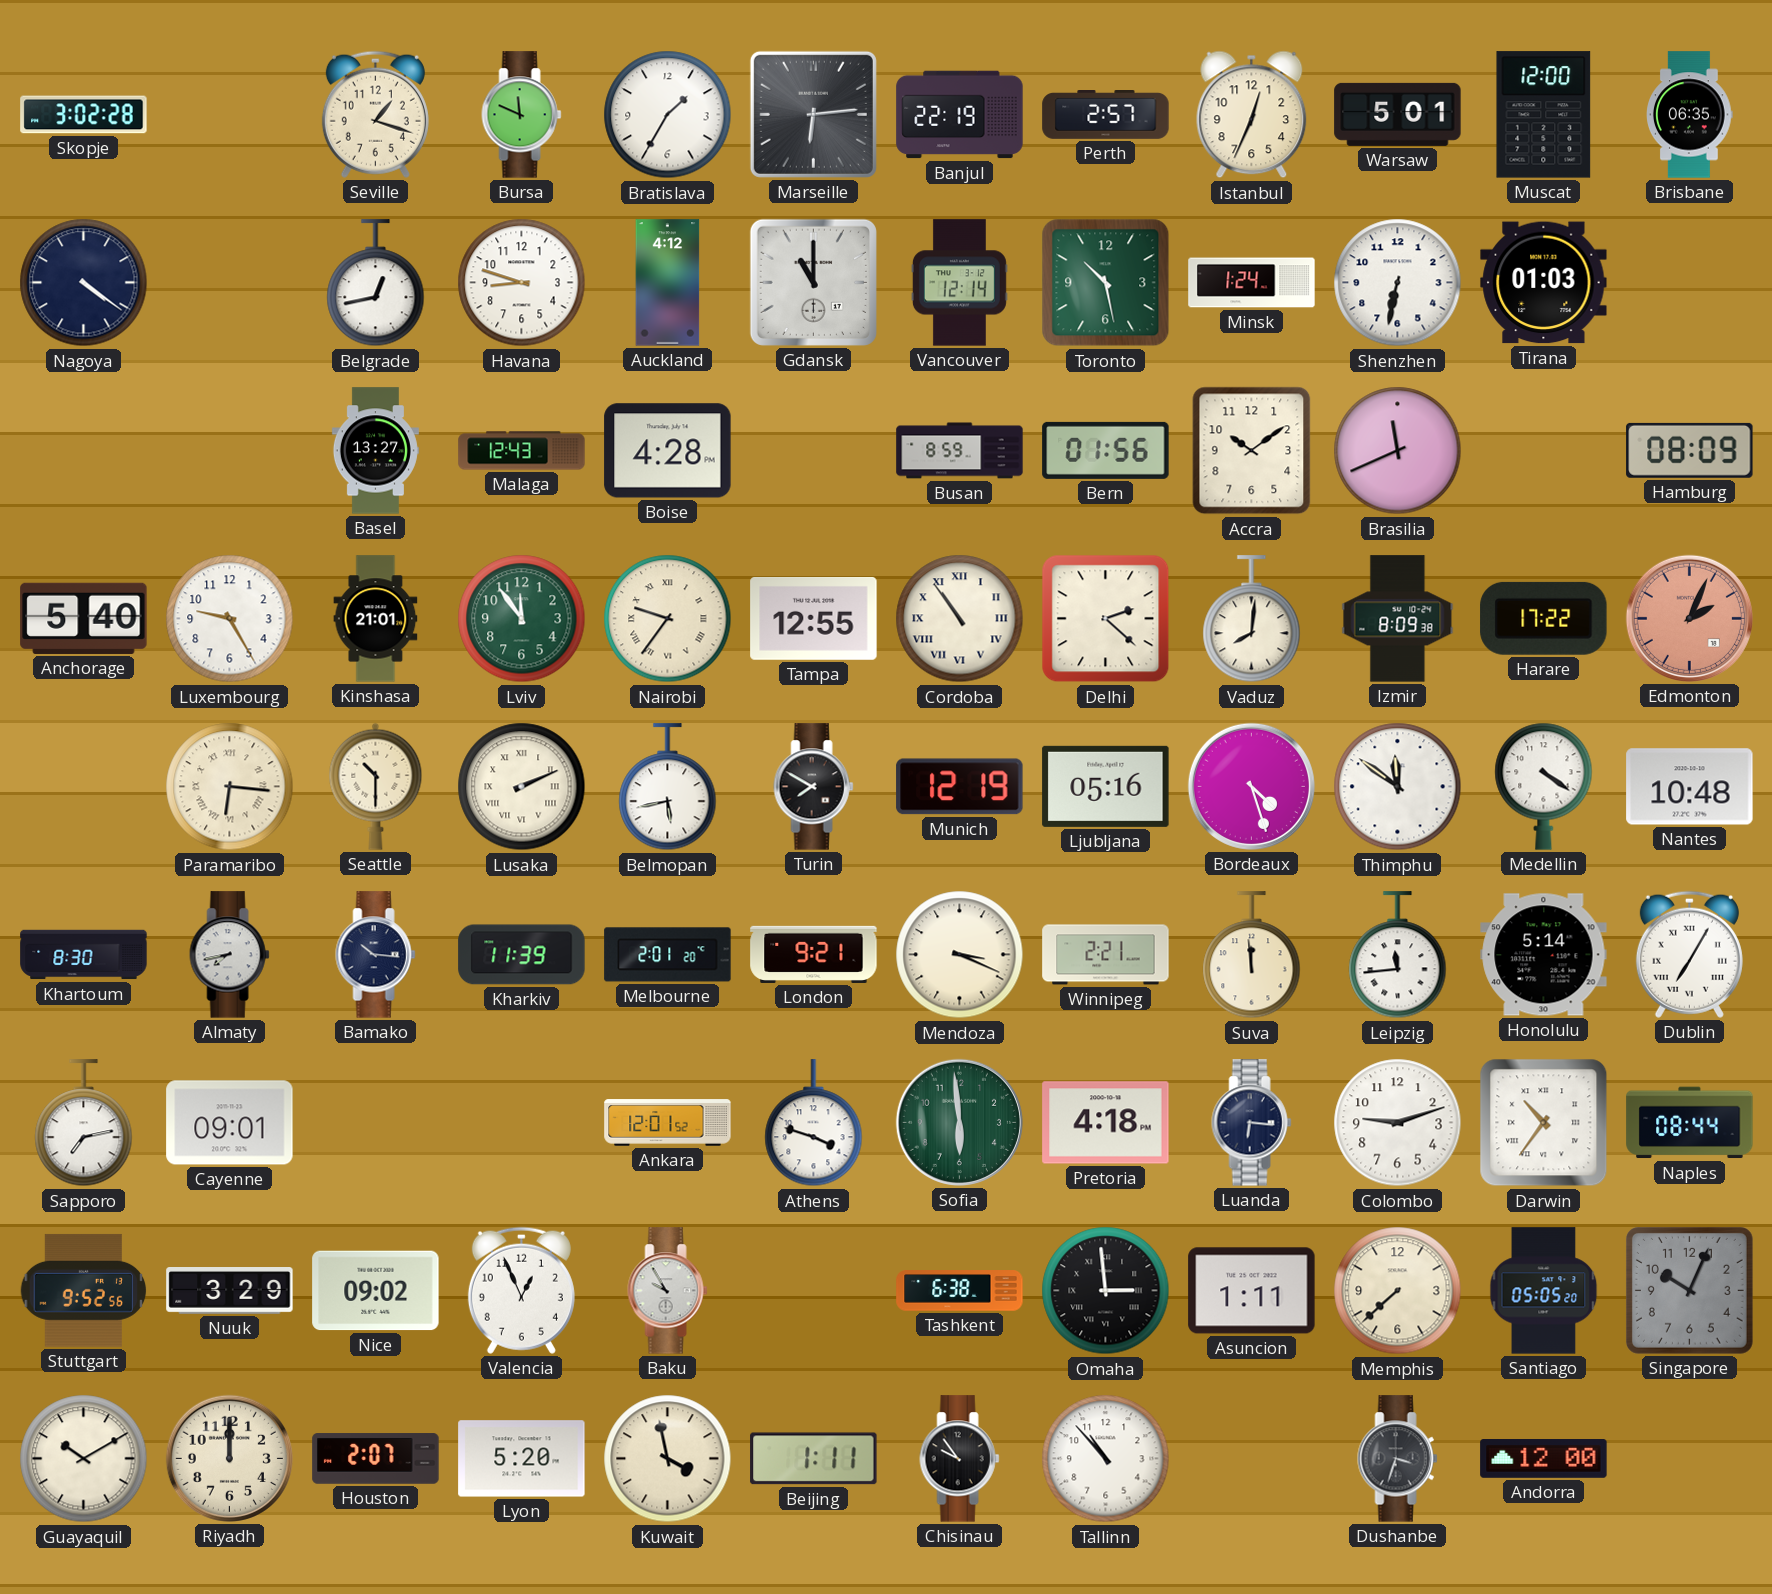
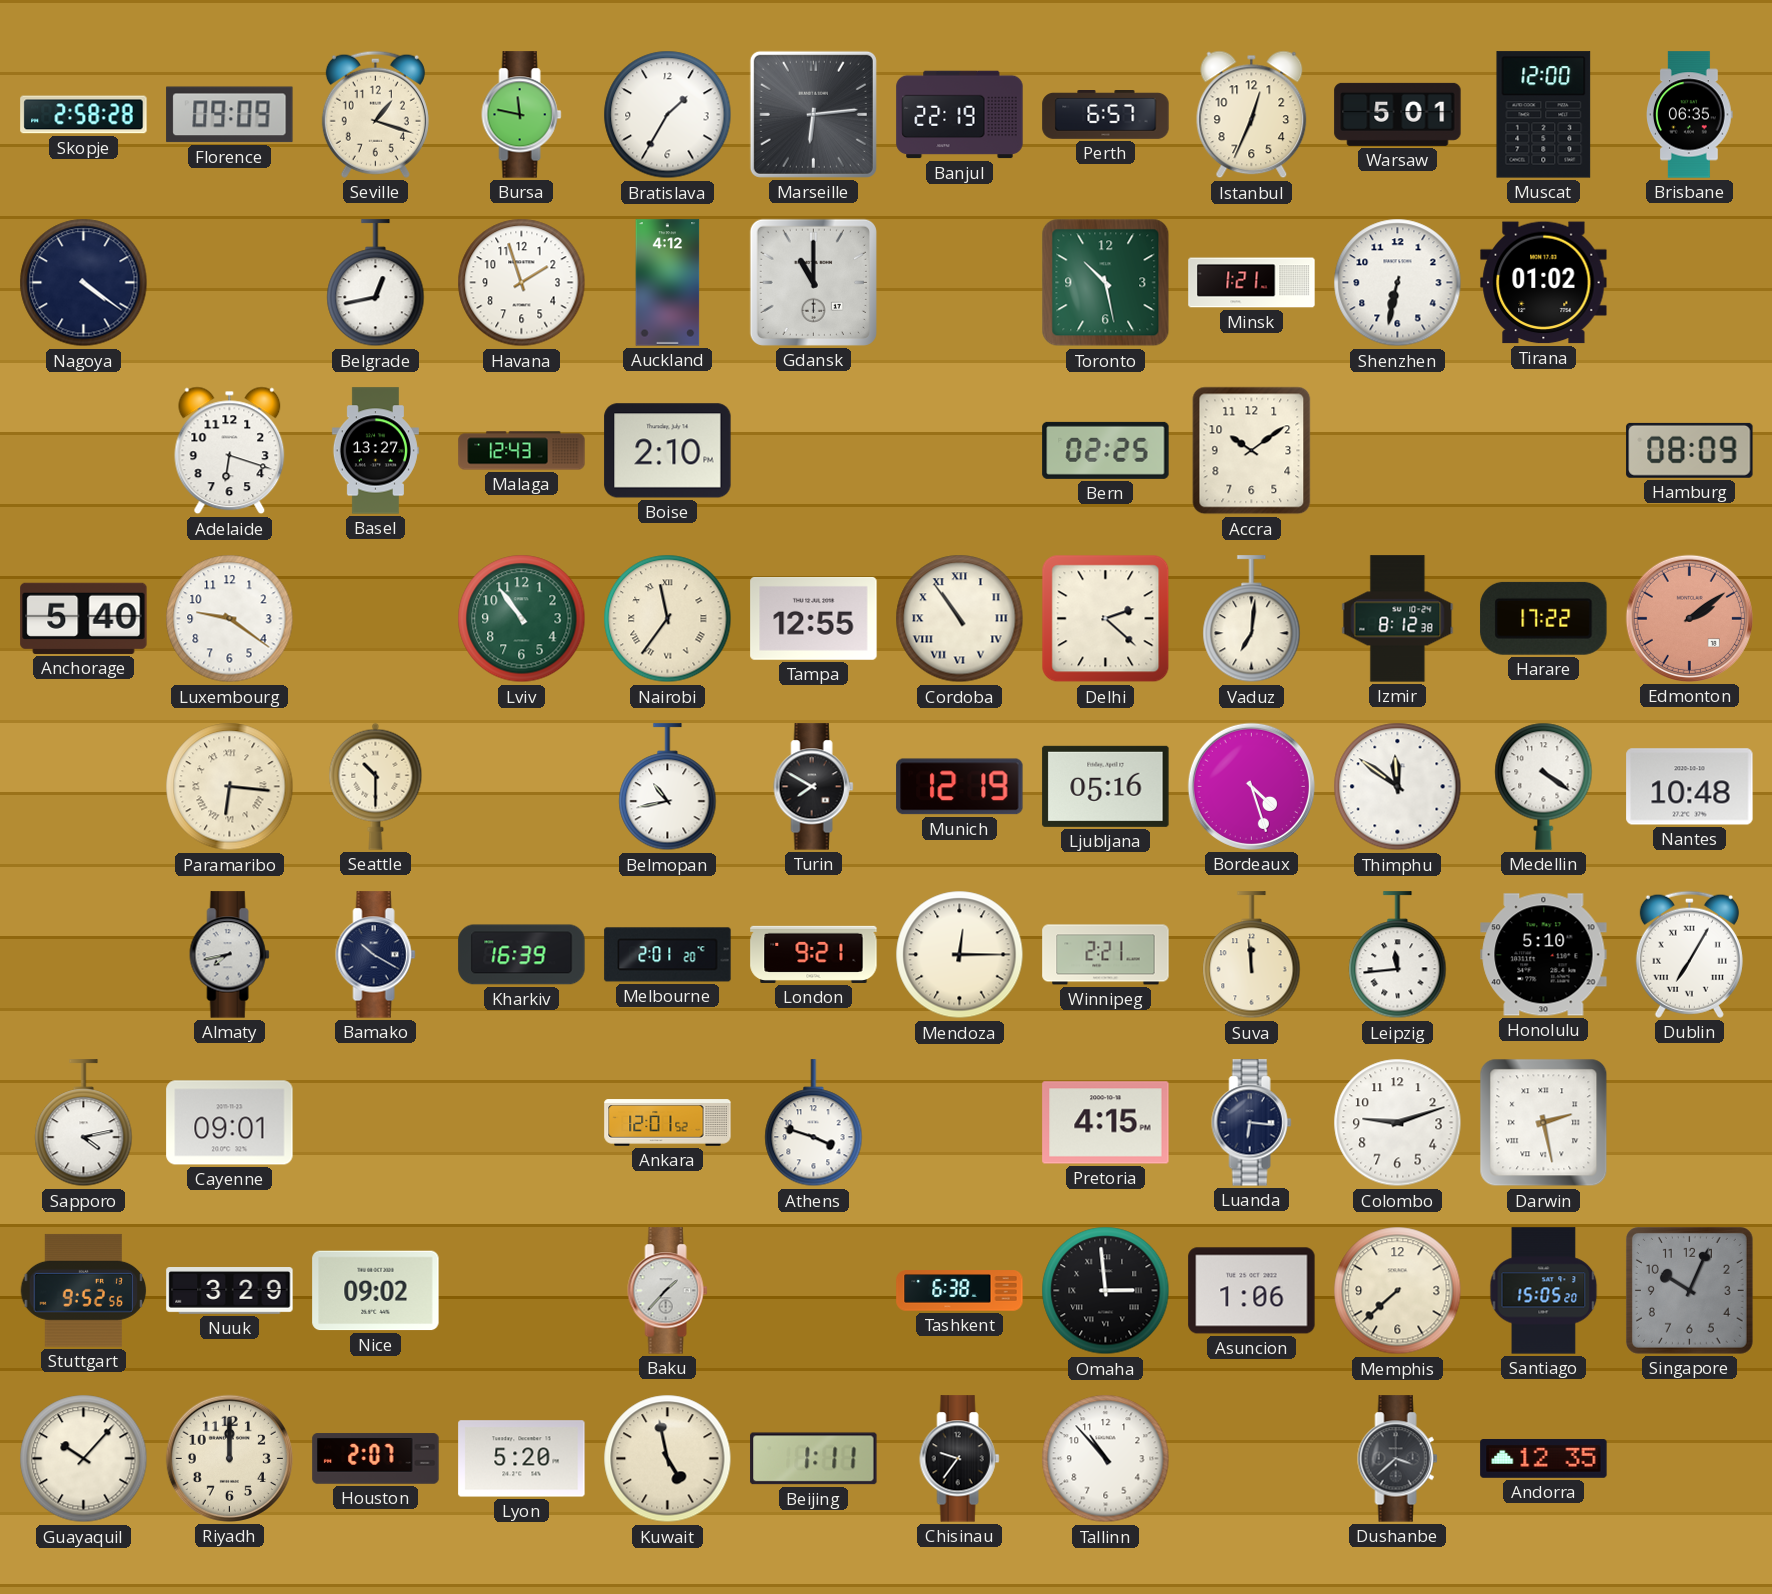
Skopje: 3:02 -> 2:58
Florence: none -> 09:09
Bursa: 11:49 -> 11:47
Perth: 2:57 -> 6:57
Havana: 8:48 -> 1:57
Vancouver: 12:14 -> none
Minsk: 1:24 -> 1:21
Tirana: 01:03 -> 01:02
Adelaide: none -> 6:18
Boise: 4:28 -> 2:10
Busan: 8:59 -> none
Bern: 01:56 -> 02:25
Brasilia: 11:41 -> none
Luxembourg: 9:25 -> 9:21
Kinshasa: 21:01 -> none
Lviv: 11:54 -> 10:54
Nairobi: 9:36 -> 11:36
Vaduz: 8:01 -> 7:01
Izmir: 8:09 -> 8:12
Edmonton: 2:04 -> 2:09
Lusaka: 2:11 -> none
Belmopan: 5:43 -> 10:43
Khartoum: 8:30 -> none
Bamako: 10:16 -> 10:20
Kharkiv: 11:39 -> 16:39
Mendoza: 3:19 -> 12:15
Honolulu: 5:14 -> 5:10
Sapporo: 7:13 -> 4:13
Sofia: 5:59 -> none
Pretoria: 4:18 -> 4:15
Darwin: 10:36 -> 2:28
Naples: 08:44 -> none
Valencia: 12:56 -> none
Baku: 9:55 -> 1:37
Asuncion: 1:11 -> 1:06
Santiago: 05:05 -> 15:05
Guayaquil: 10:10 -> 10:07
Kuwait: 3:58 -> 4:58
Chisinau: 9:54 -> 9:36
Dushanbe: 3:33 -> 3:38
Andorra: 12:00 -> 12:35
